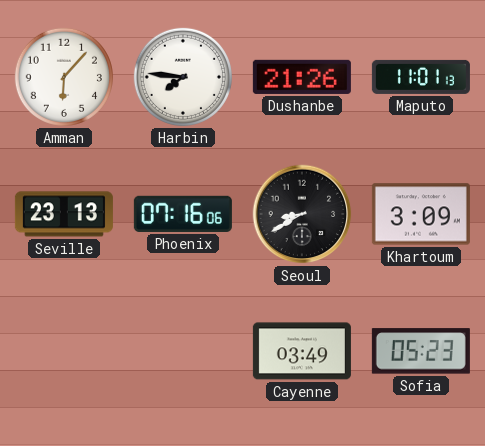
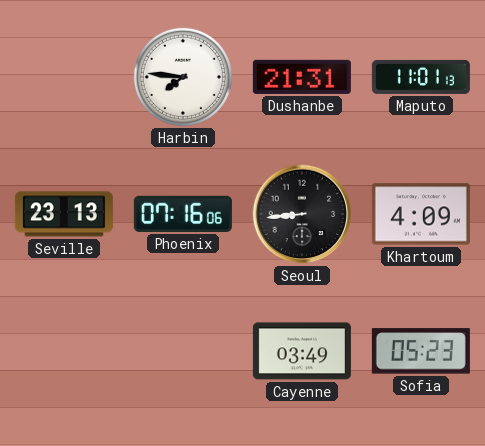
Amman: 6:07 -> none
Dushanbe: 21:26 -> 21:31
Seoul: 8:40 -> 8:44
Khartoum: 3:09 -> 4:09
